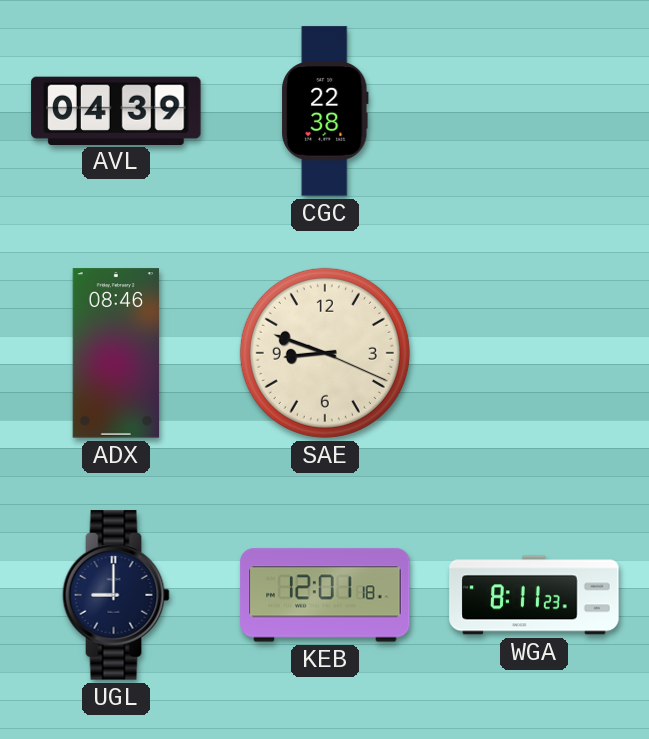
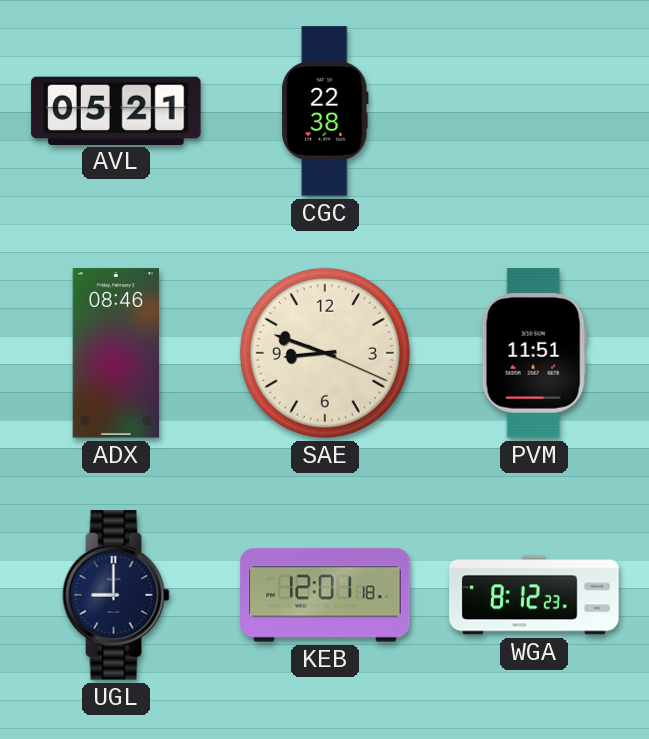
AVL: 04:39 -> 05:21
PVM: none -> 11:51
WGA: 8:11 -> 8:12
